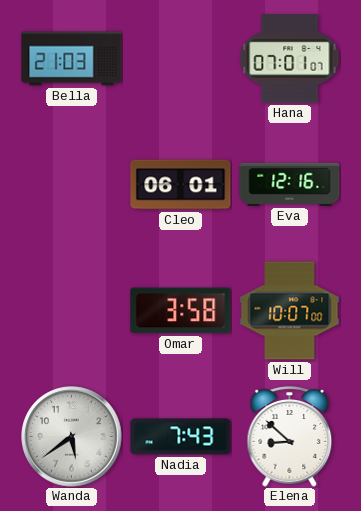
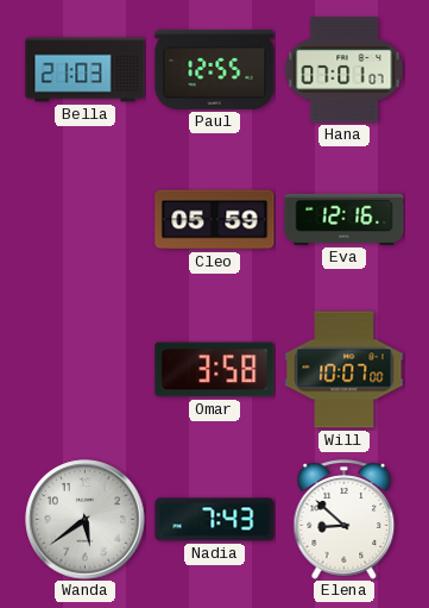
Paul: none -> 12:55
Cleo: 06:01 -> 05:59
